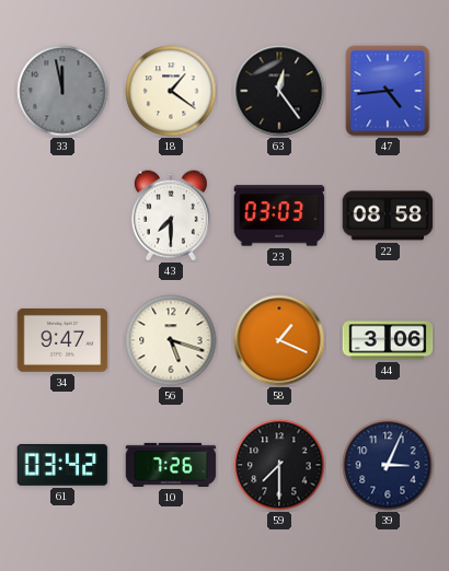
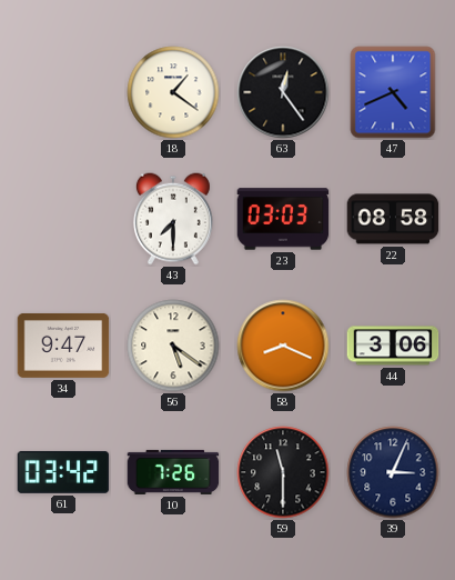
33: 11:58 -> none
47: 4:44 -> 4:41
56: 5:18 -> 5:21
58: 1:19 -> 8:19
59: 7:30 -> 11:30
